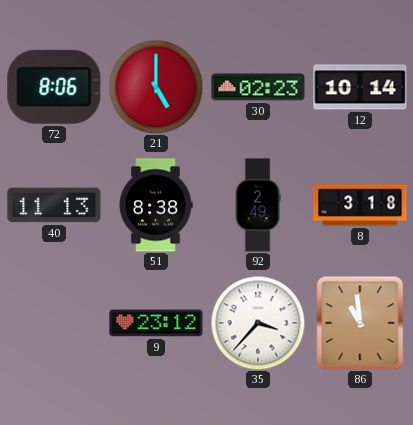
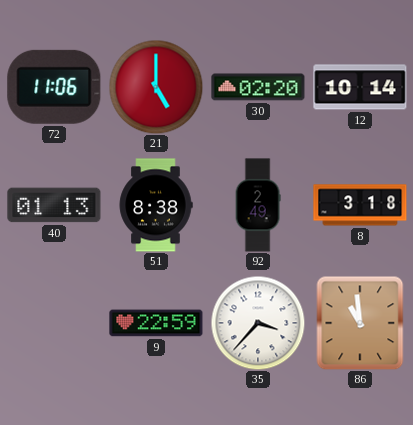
72: 8:06 -> 11:06
30: 02:23 -> 02:20
40: 11:13 -> 01:13
9: 23:12 -> 22:59
